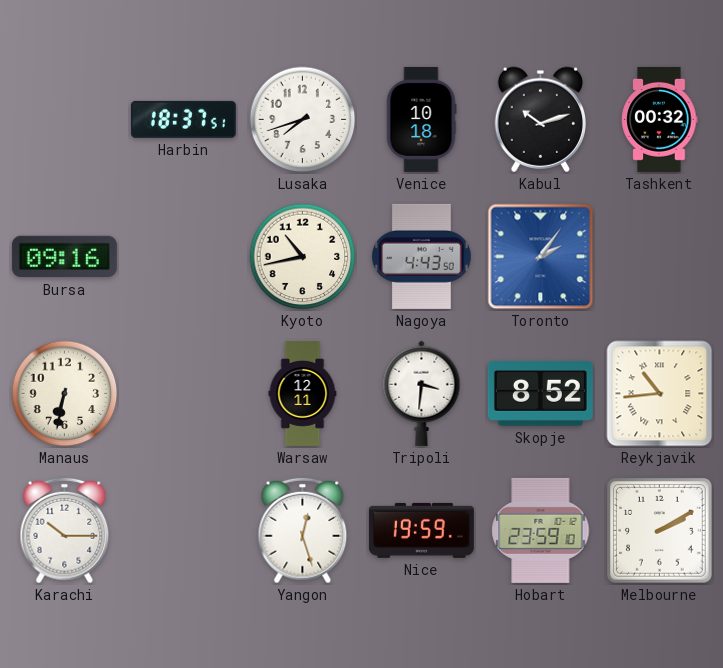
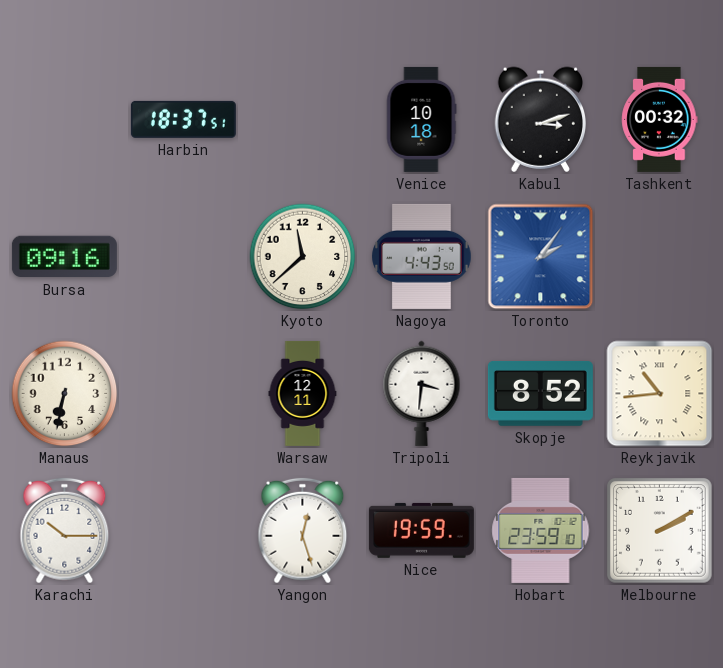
Lusaka: 7:42 -> none
Kabul: 10:12 -> 3:12
Kyoto: 10:43 -> 11:38
